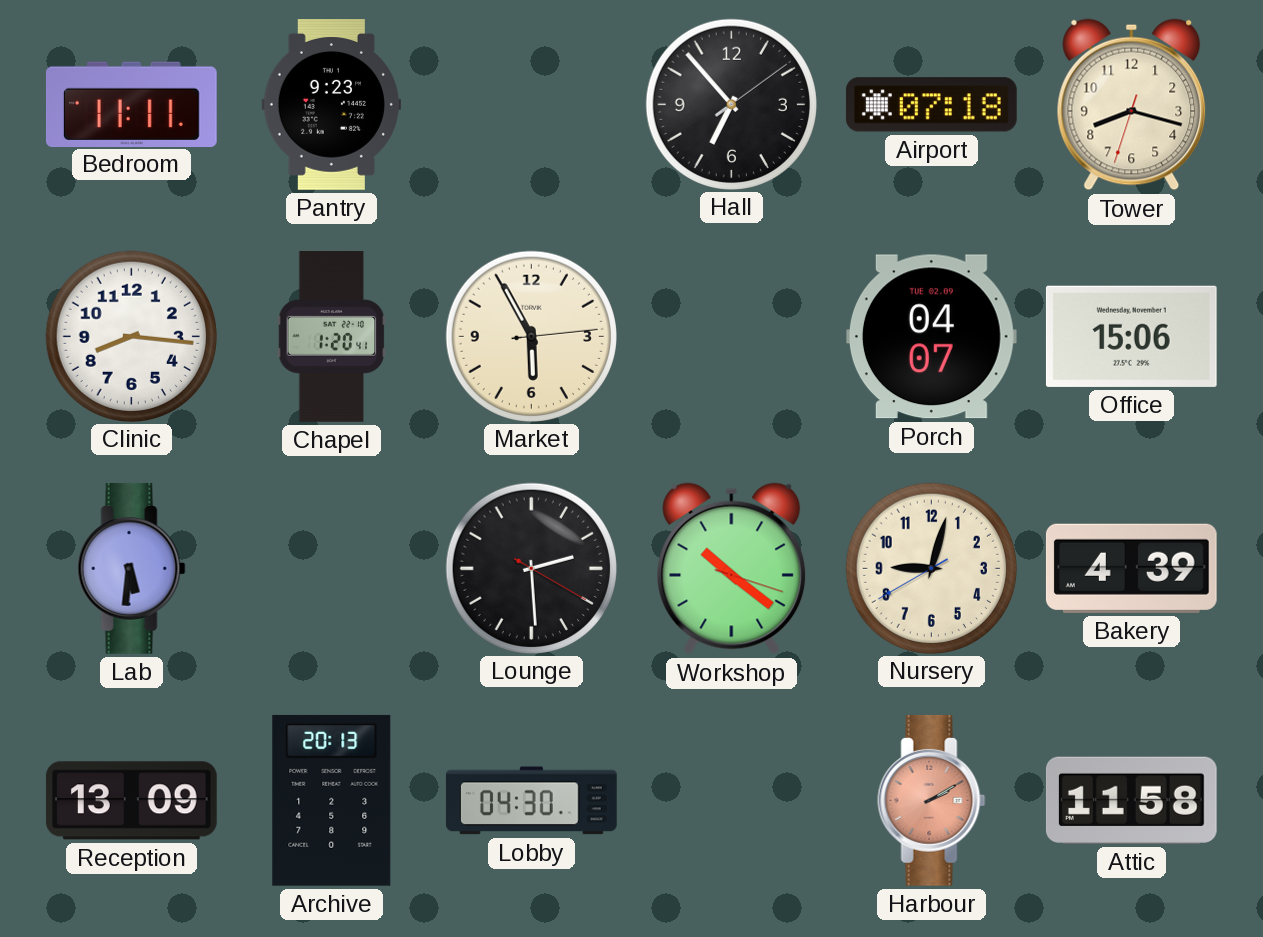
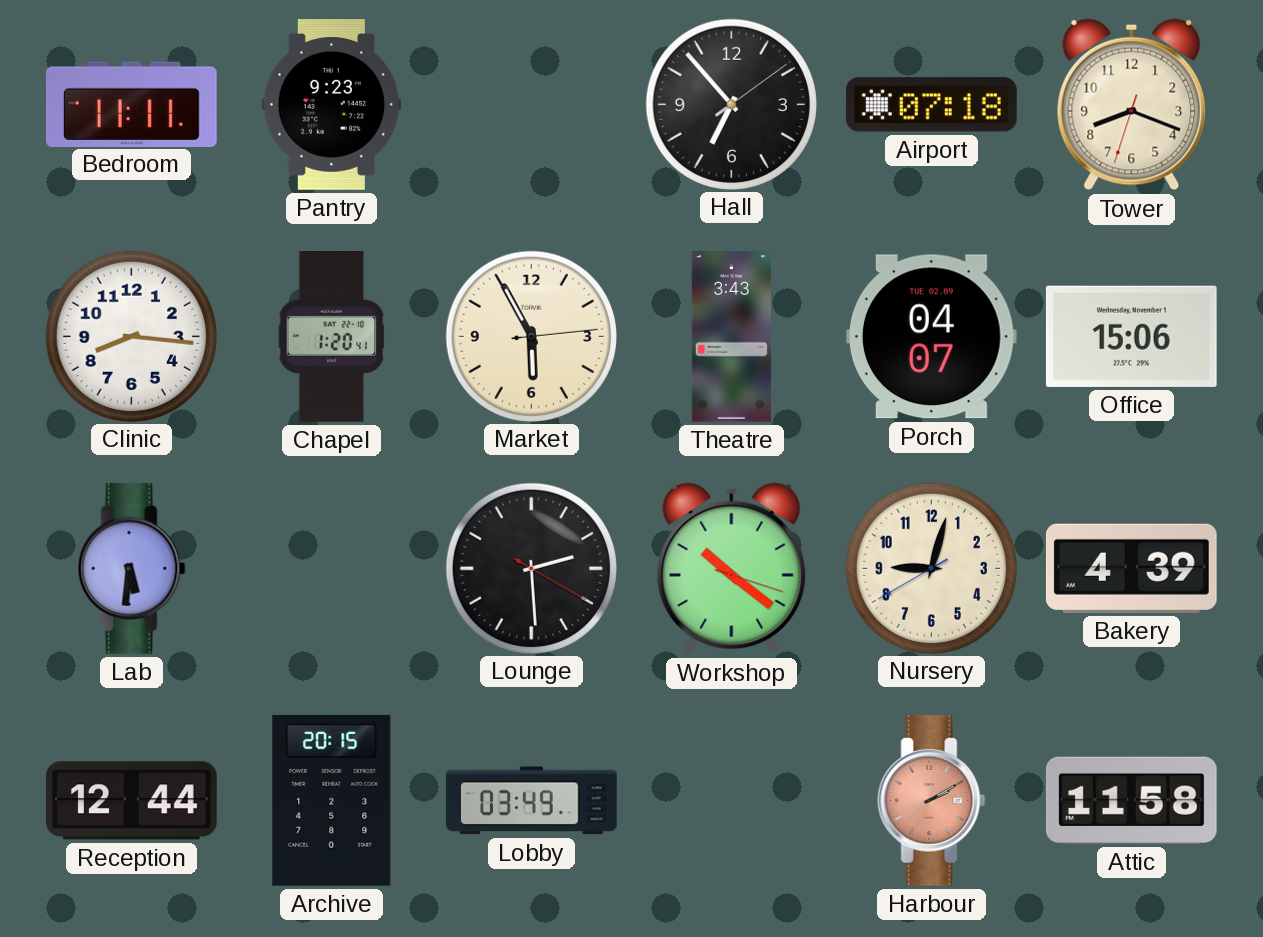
Tower: 8:17 -> 8:18
Theatre: none -> 3:43
Reception: 13:09 -> 12:44
Archive: 20:13 -> 20:15
Lobby: 04:30 -> 03:49
